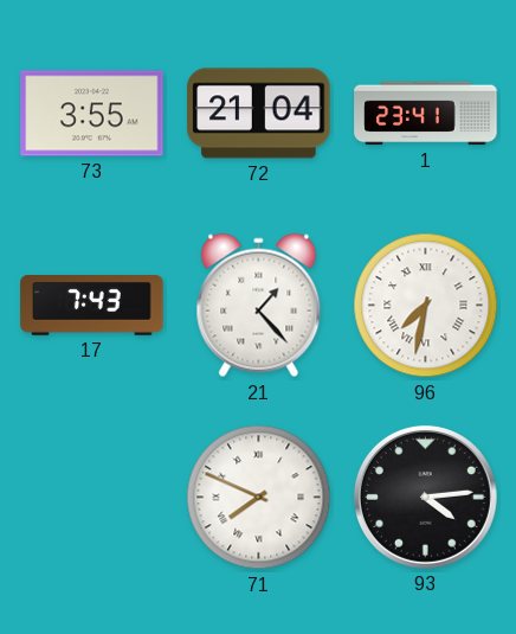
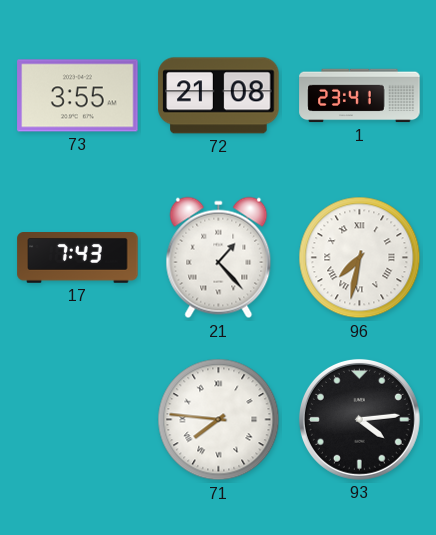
72: 21:04 -> 21:08
71: 7:49 -> 7:46
